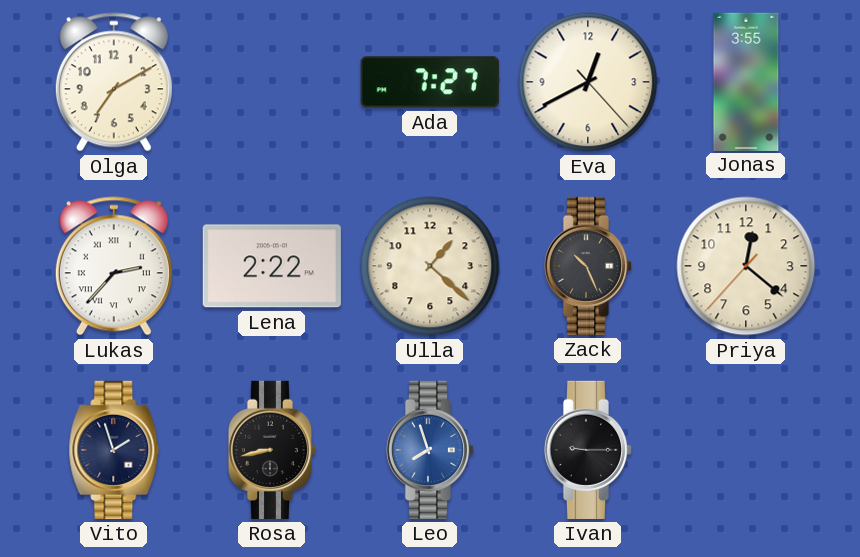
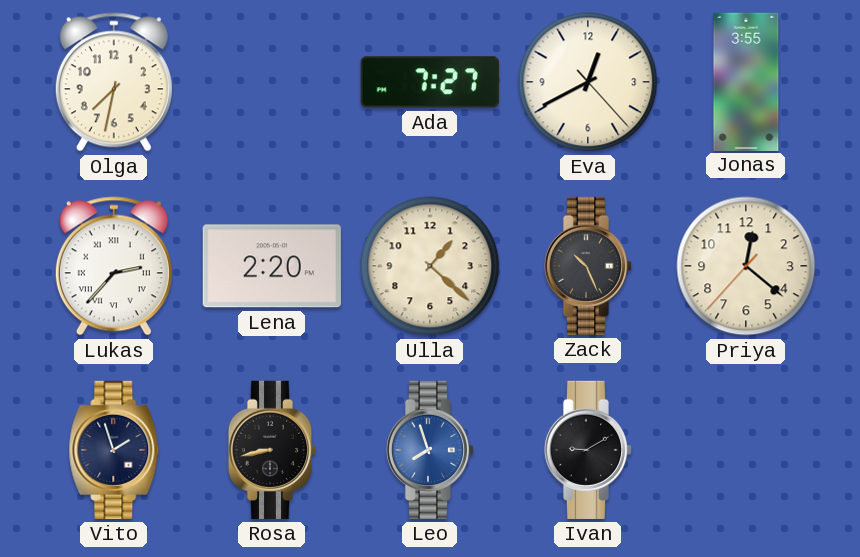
Olga: 7:10 -> 7:32
Lena: 2:22 -> 2:20
Ivan: 9:15 -> 9:10
